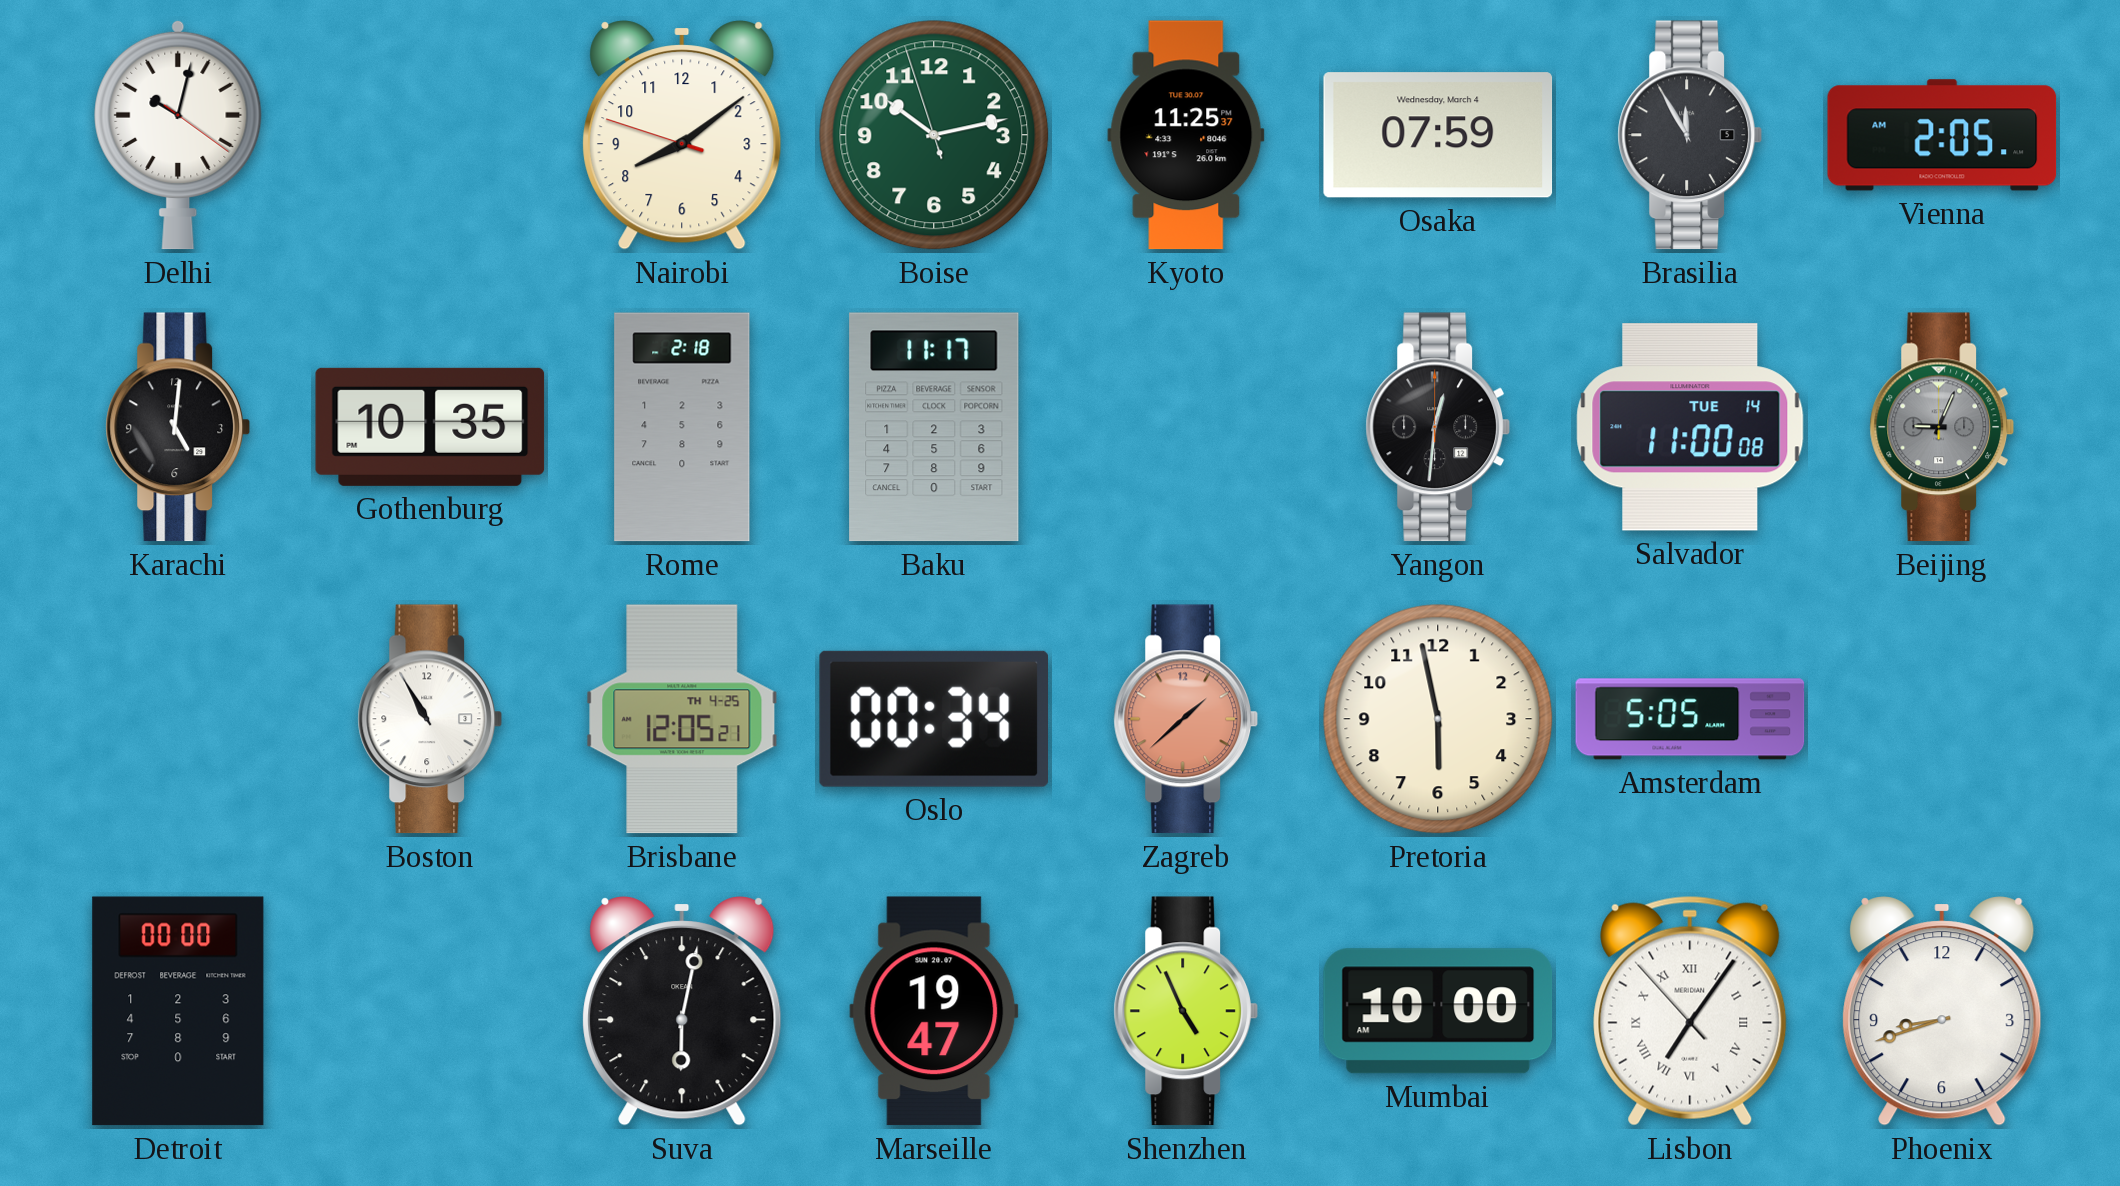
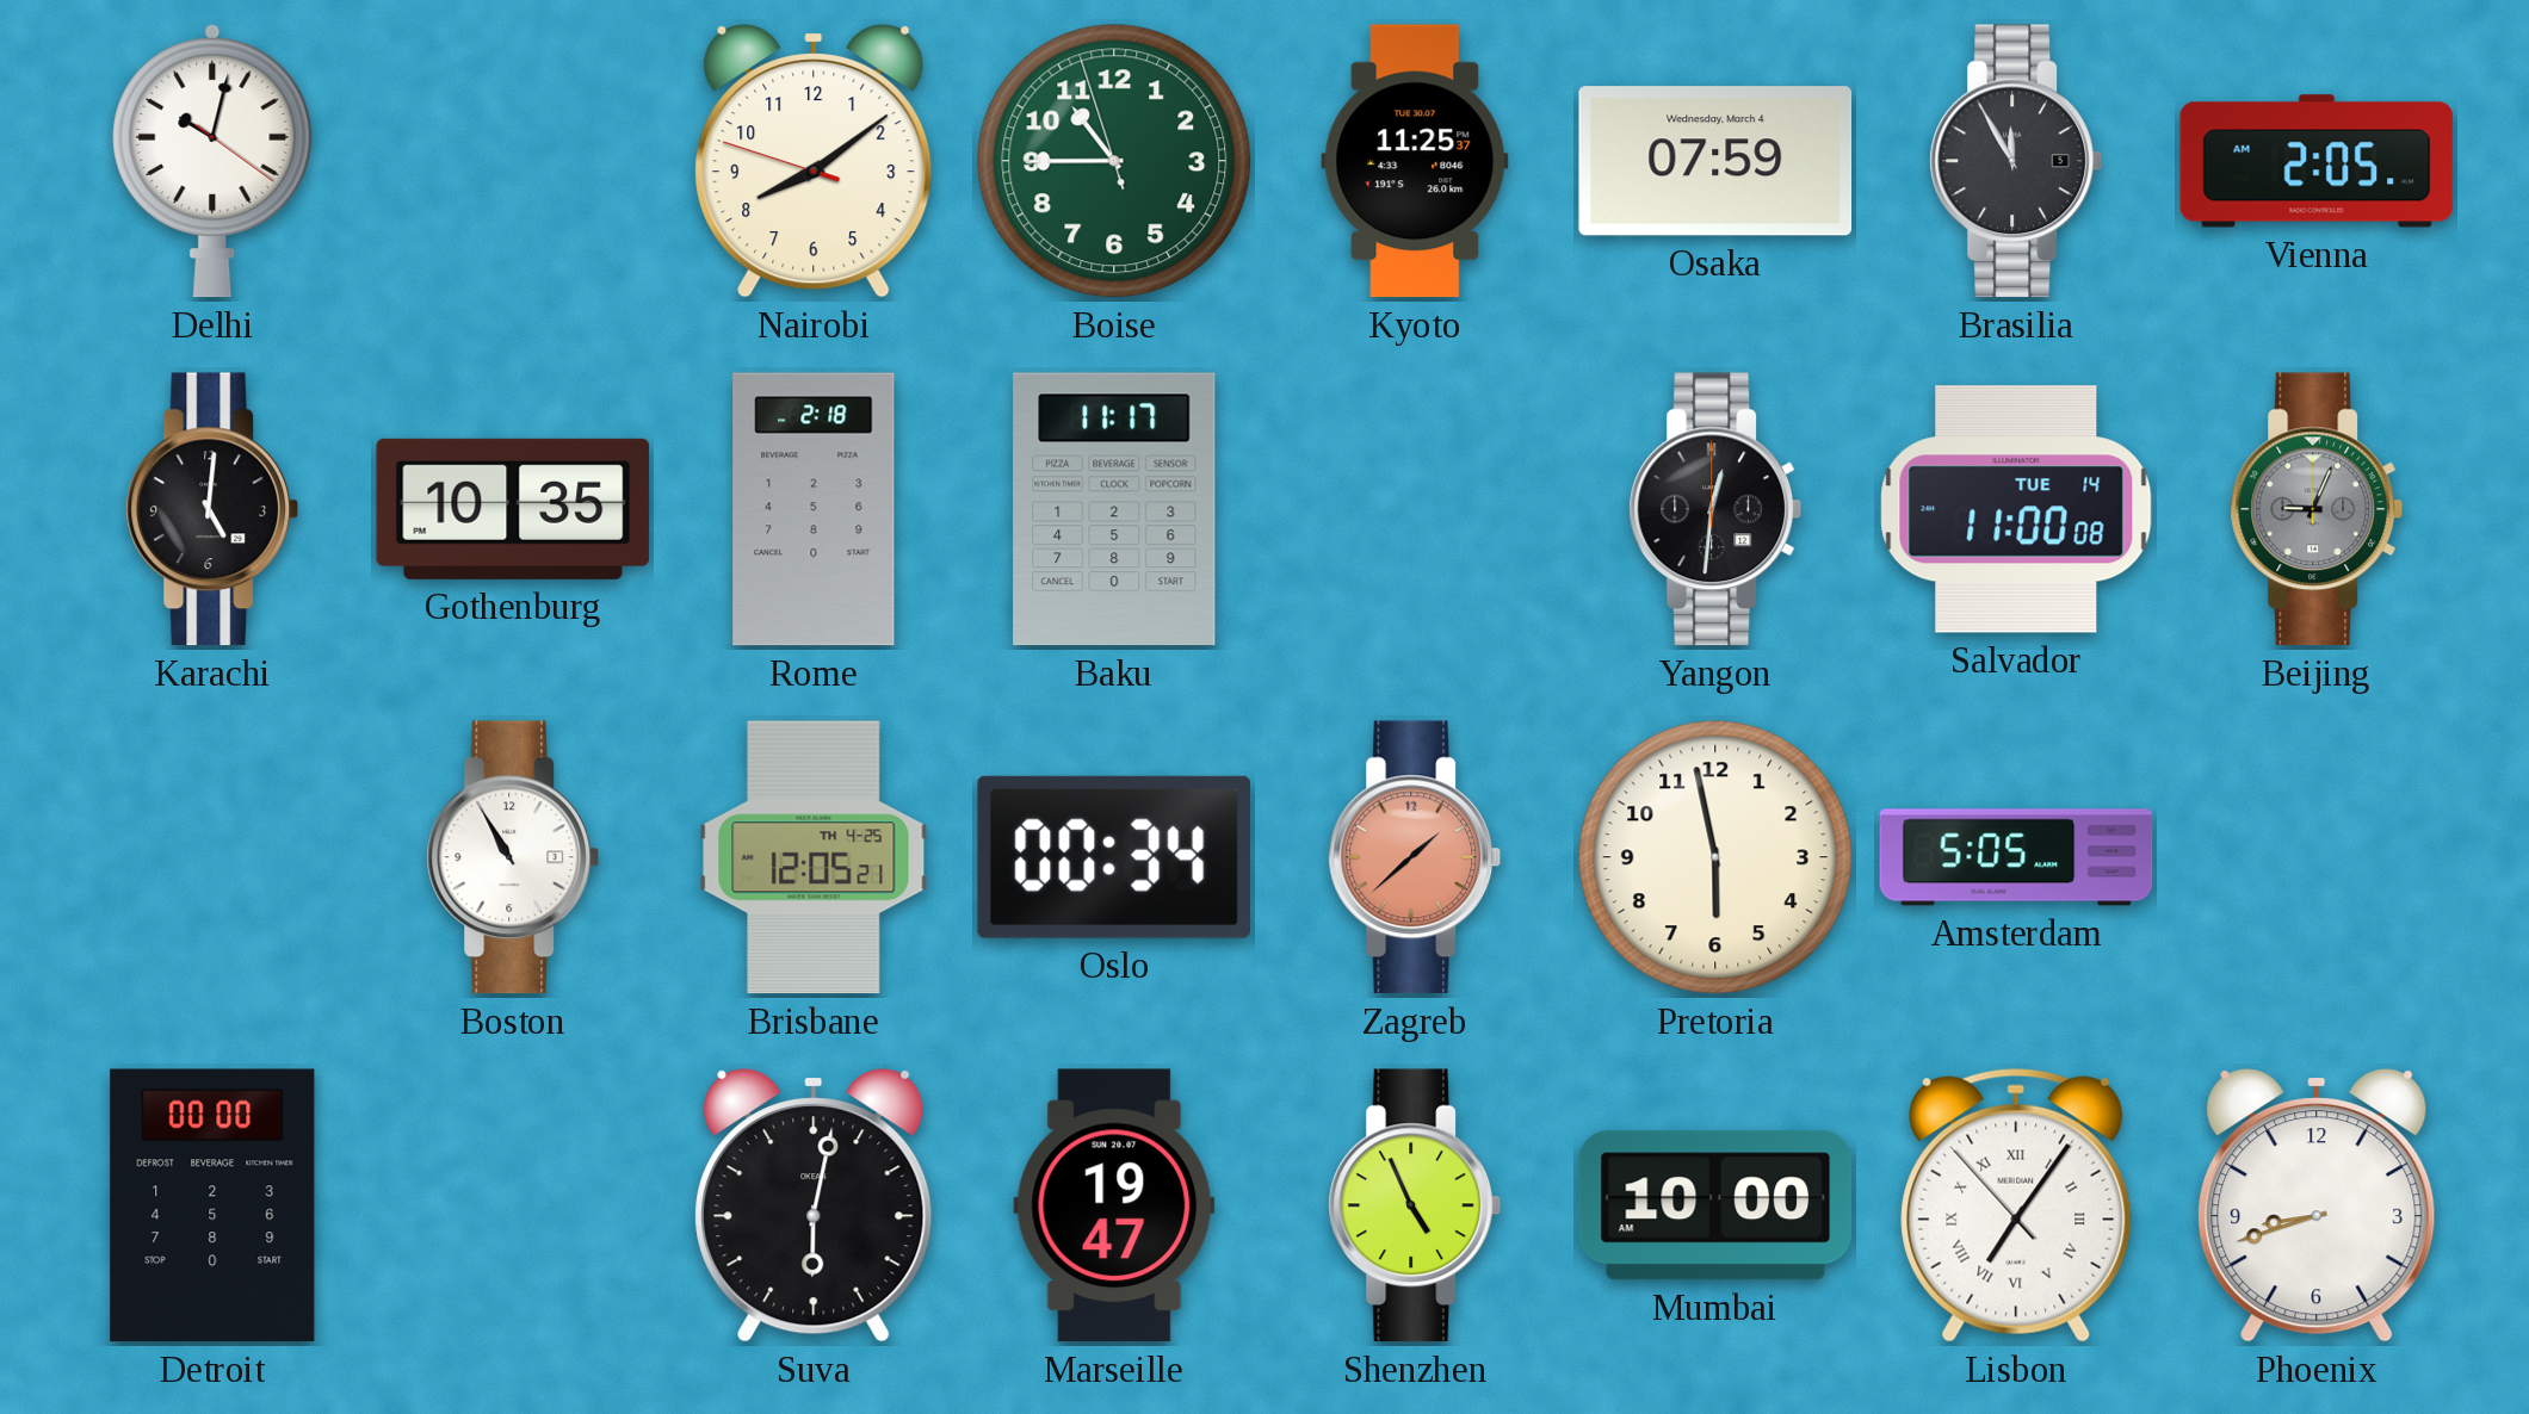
Boise: 10:12 -> 10:44
